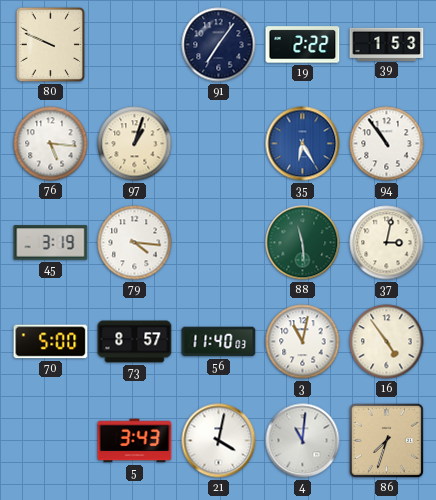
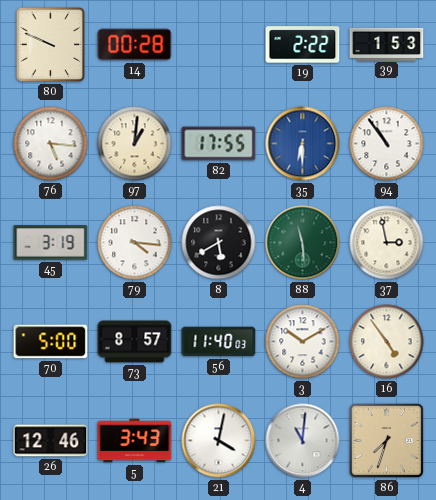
14: none -> 00:28
91: 7:06 -> none
97: 1:03 -> 1:01
82: none -> 17:55
35: 6:25 -> 6:30
8: none -> 5:40
37: 3:02 -> 2:58
3: 11:02 -> 10:10
26: none -> 12:46
